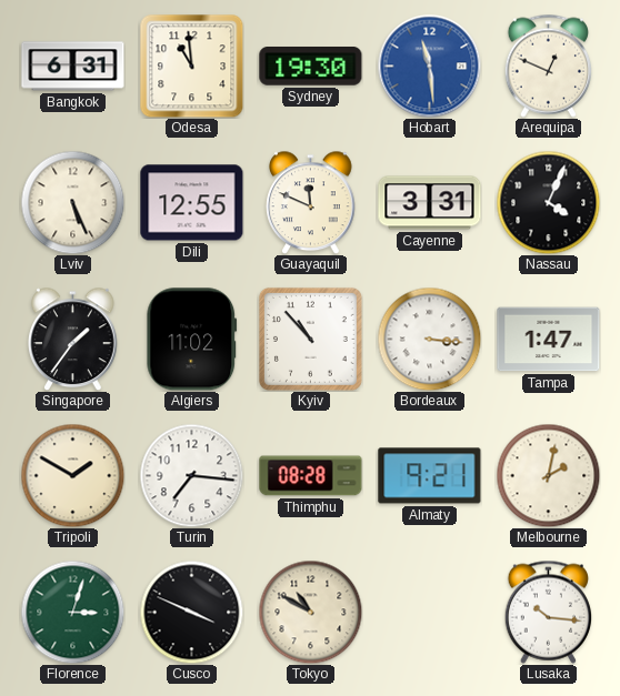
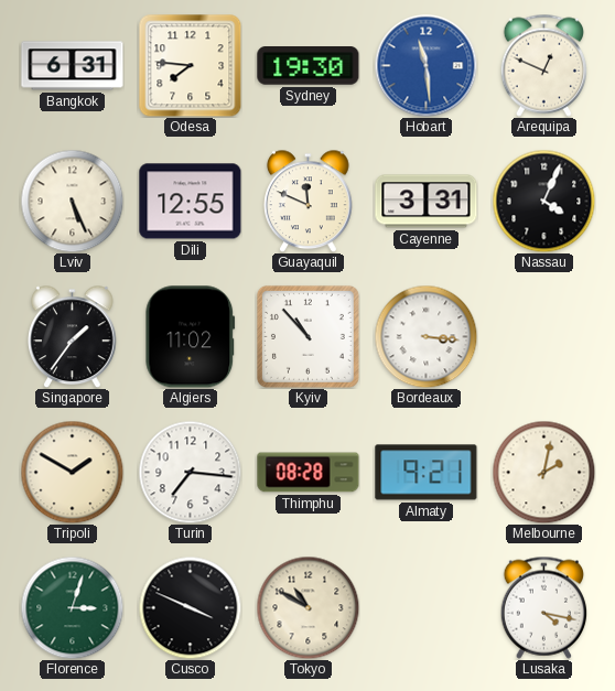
Odesa: 10:59 -> 7:46
Tampa: 1:47 -> none
Lusaka: 10:16 -> 4:17
